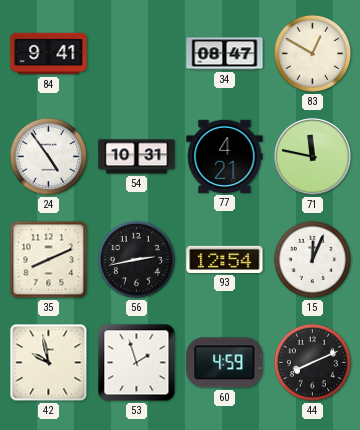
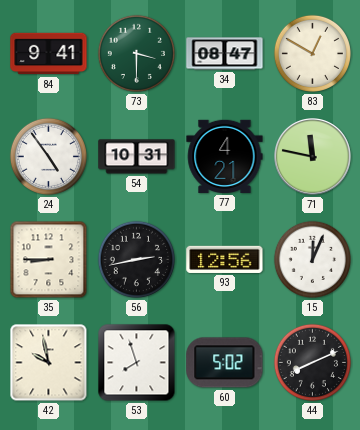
73: none -> 3:30
35: 8:11 -> 8:45
93: 12:54 -> 12:56
53: 1:57 -> 7:57
60: 4:59 -> 5:02
